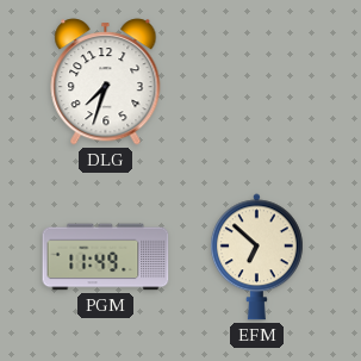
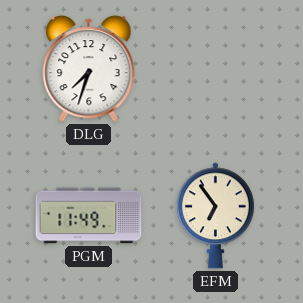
EFM: 6:52 -> 6:54
